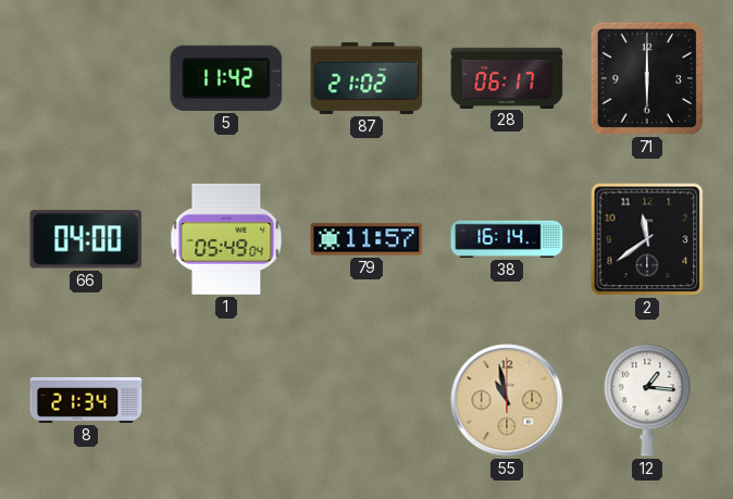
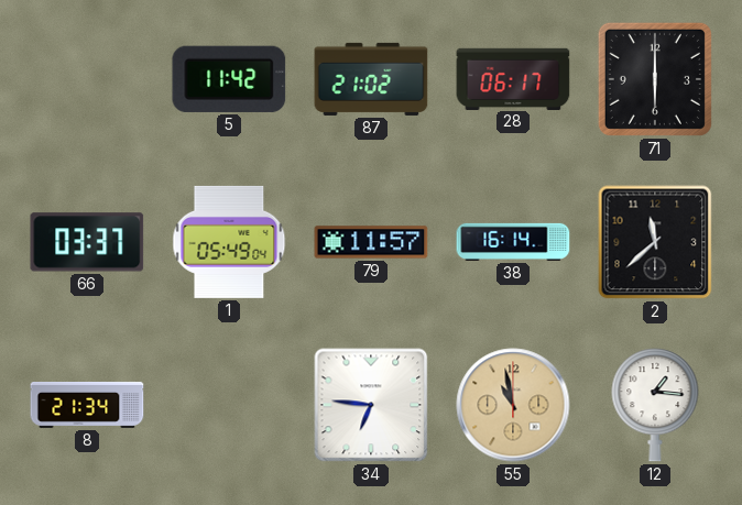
66: 04:00 -> 03:37
2: 11:39 -> 11:38
34: none -> 6:46
